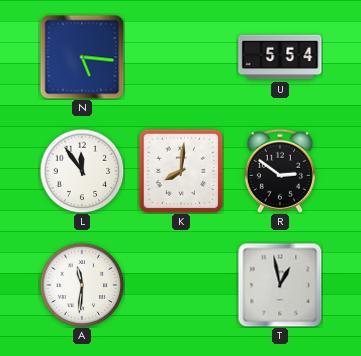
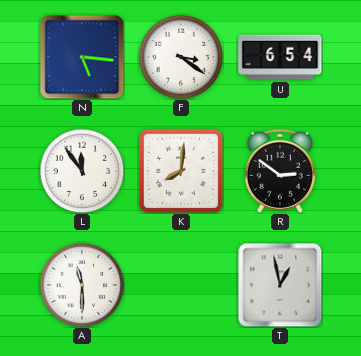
F: none -> 3:21
U: 5:54 -> 6:54
A: 11:31 -> 11:30
